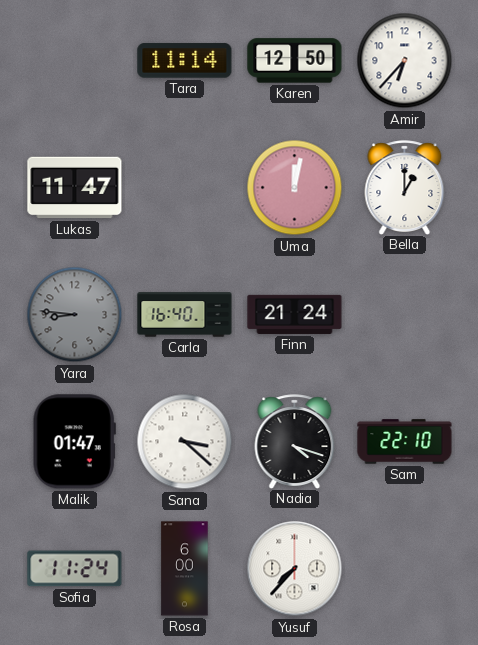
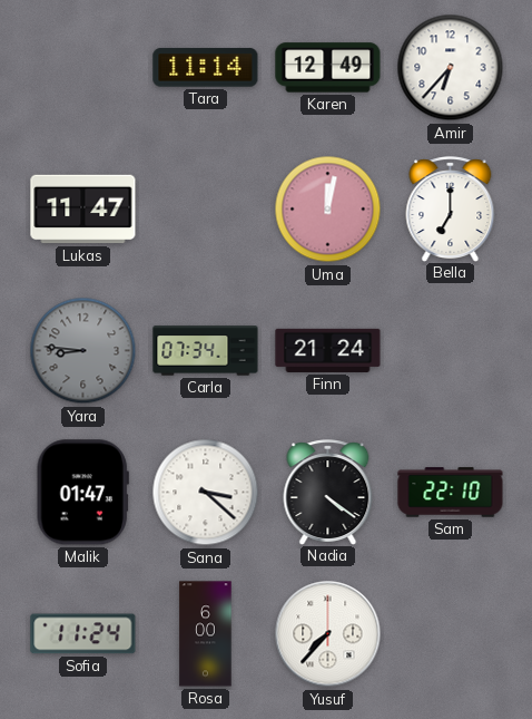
Karen: 12:50 -> 12:49
Bella: 1:00 -> 7:00
Carla: 16:40 -> 07:34
Nadia: 4:18 -> 4:21
